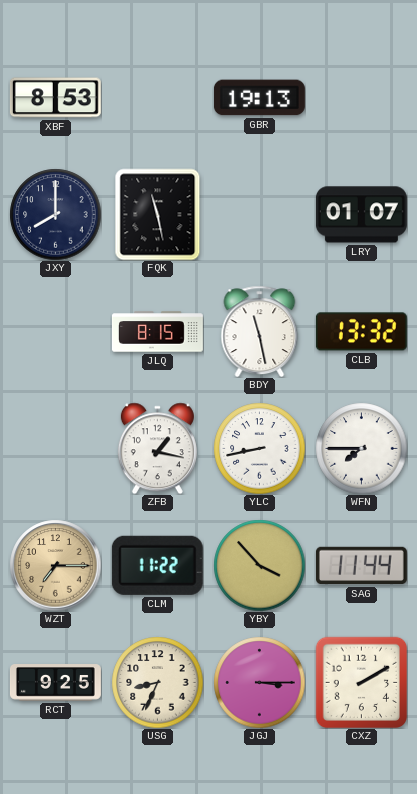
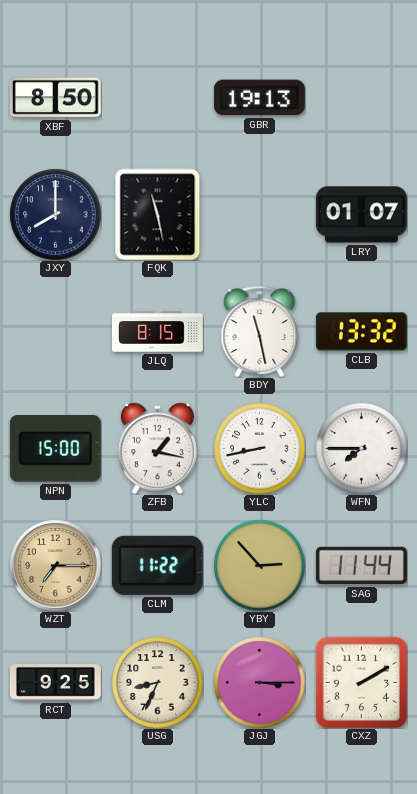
XBF: 8:53 -> 8:50
NPN: none -> 15:00
YBY: 3:53 -> 2:53
